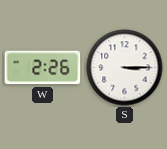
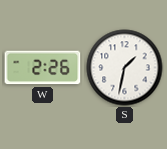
S: 3:15 -> 1:32
